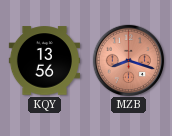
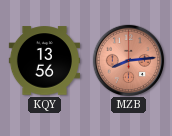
MZB: 8:18 -> 8:14
